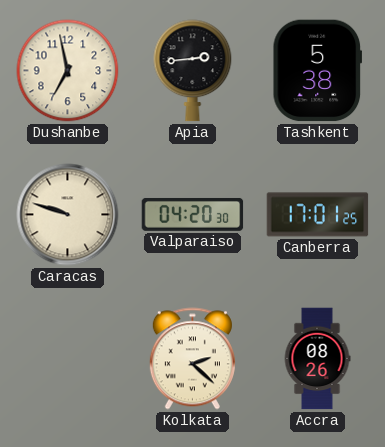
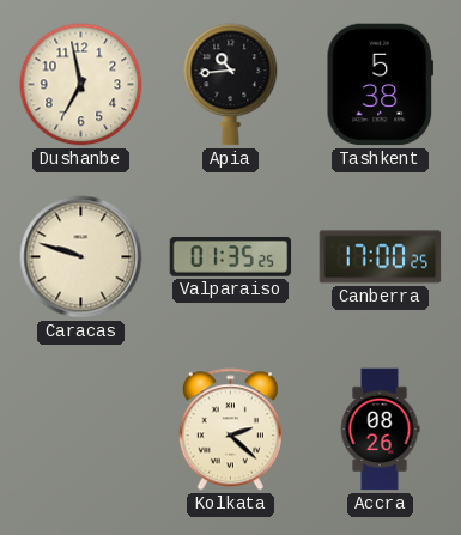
Apia: 2:44 -> 10:44
Valparaiso: 04:20 -> 01:35
Canberra: 17:01 -> 17:00
